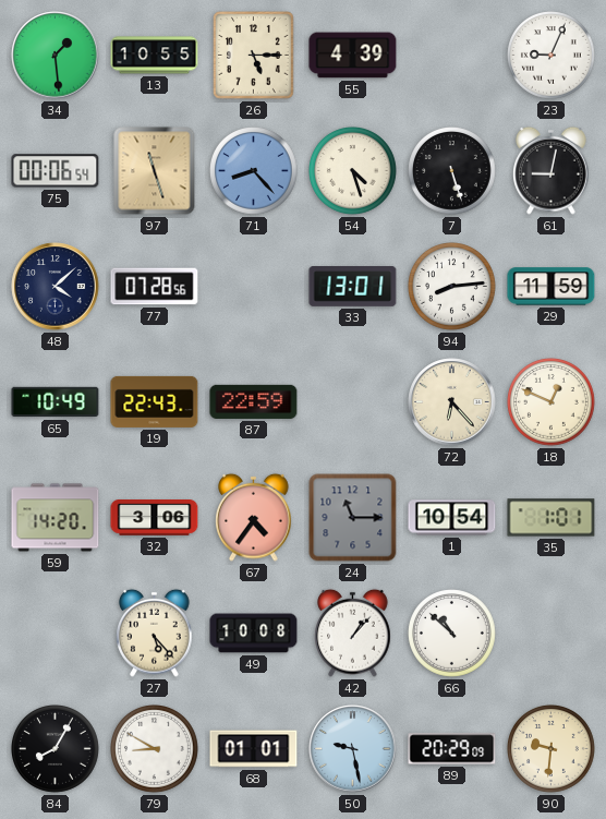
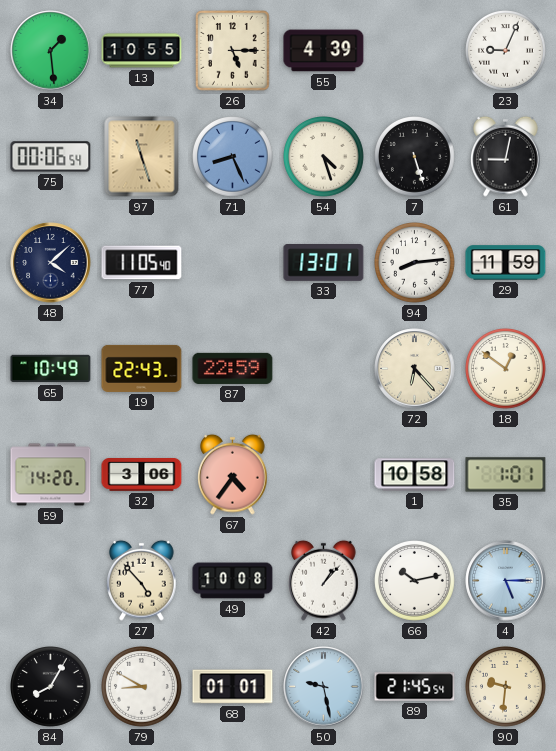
71: 8:23 -> 8:26
77: 07:28 -> 11:05
18: 12:49 -> 12:51
24: 11:15 -> none
1: 10:54 -> 10:58
27: 5:23 -> 4:53
66: 10:52 -> 10:13
4: none -> 5:15
89: 20:29 -> 21:45
